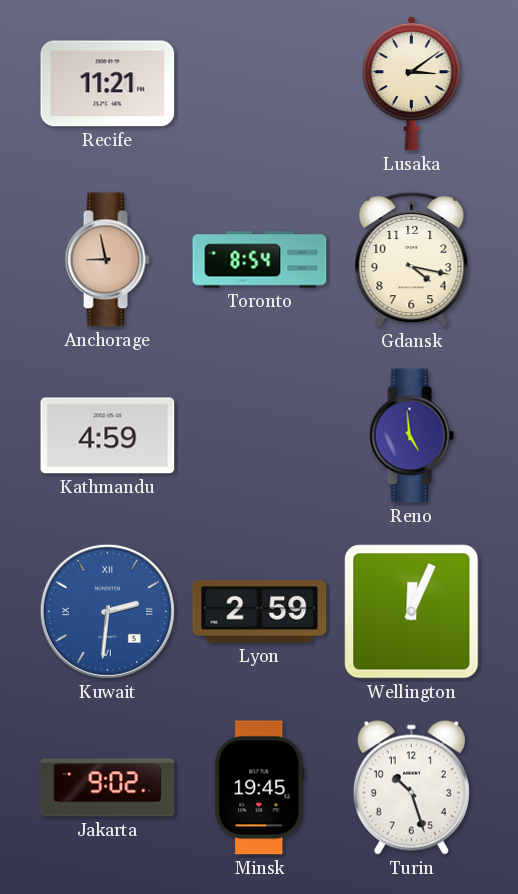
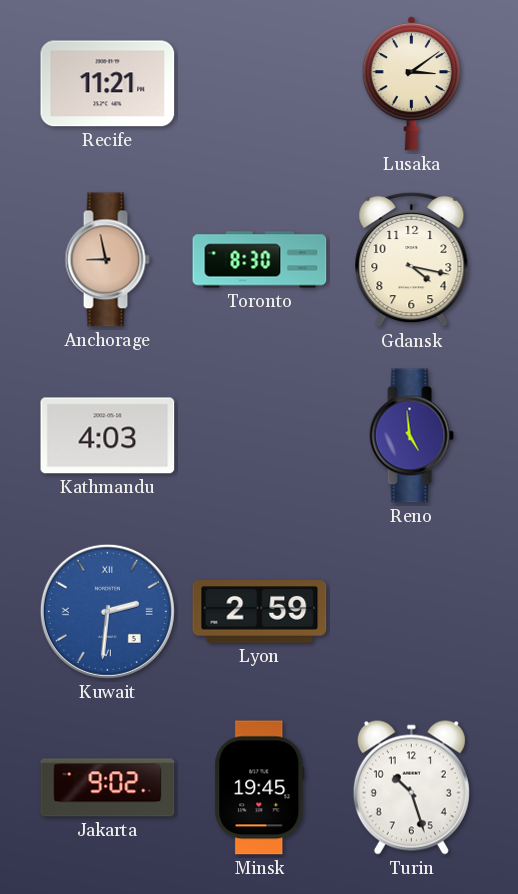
Toronto: 8:54 -> 8:30
Kathmandu: 4:59 -> 4:03
Wellington: 12:04 -> none
